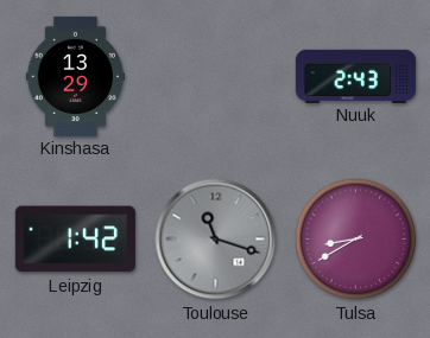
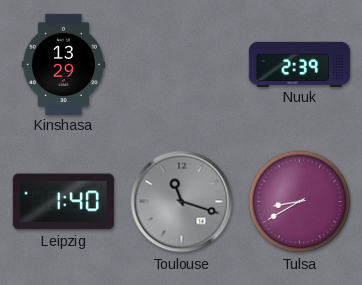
Nuuk: 2:43 -> 2:39
Leipzig: 1:42 -> 1:40
